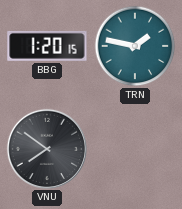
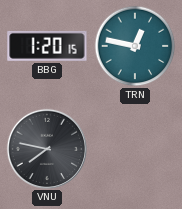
TRN: 1:47 -> 12:47
VNU: 7:51 -> 7:47
